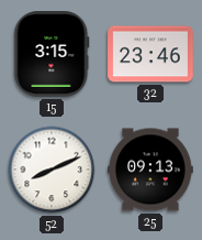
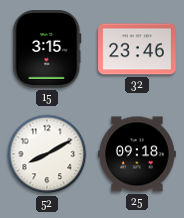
52: 8:11 -> 8:10
25: 09:13 -> 09:18
